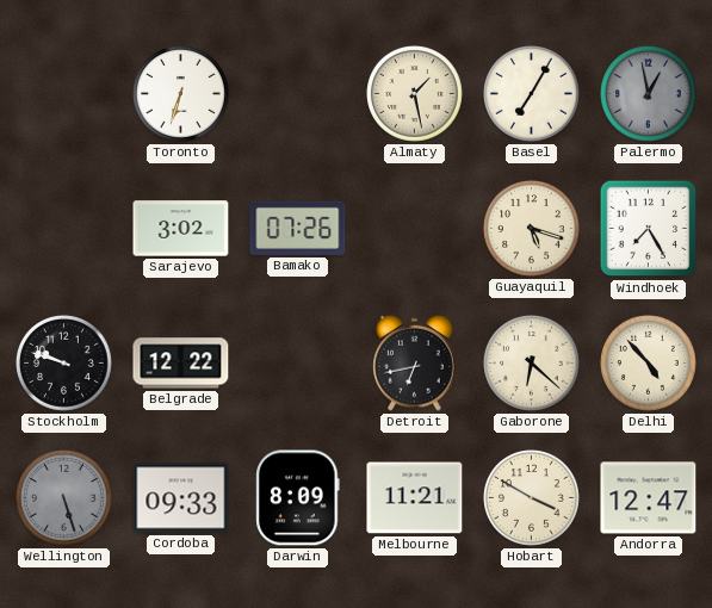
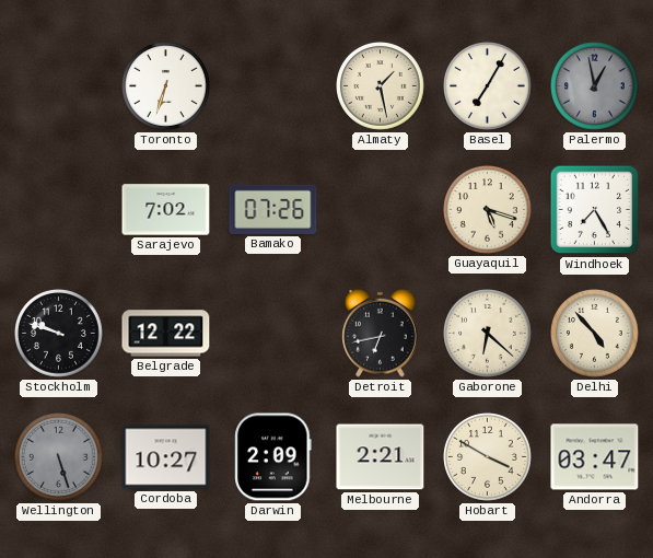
Sarajevo: 3:02 -> 7:02
Cordoba: 09:33 -> 10:27
Darwin: 8:09 -> 2:09
Melbourne: 11:21 -> 2:21
Andorra: 12:47 -> 03:47
